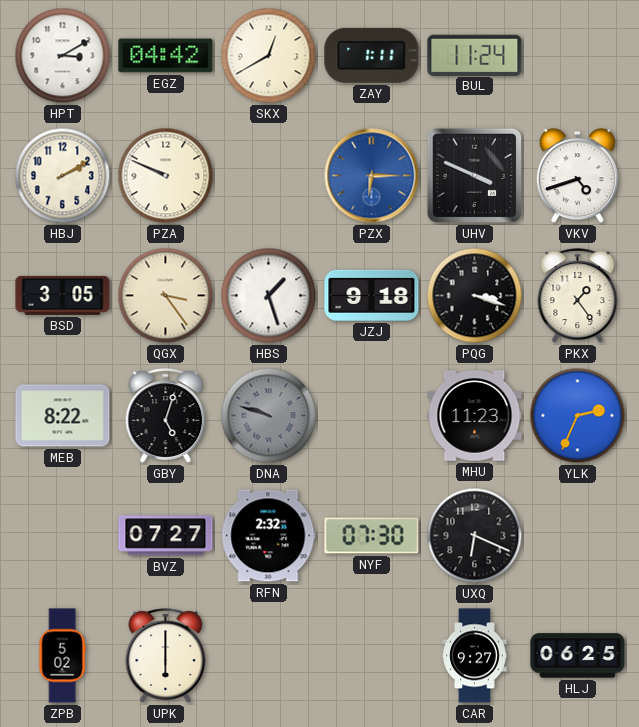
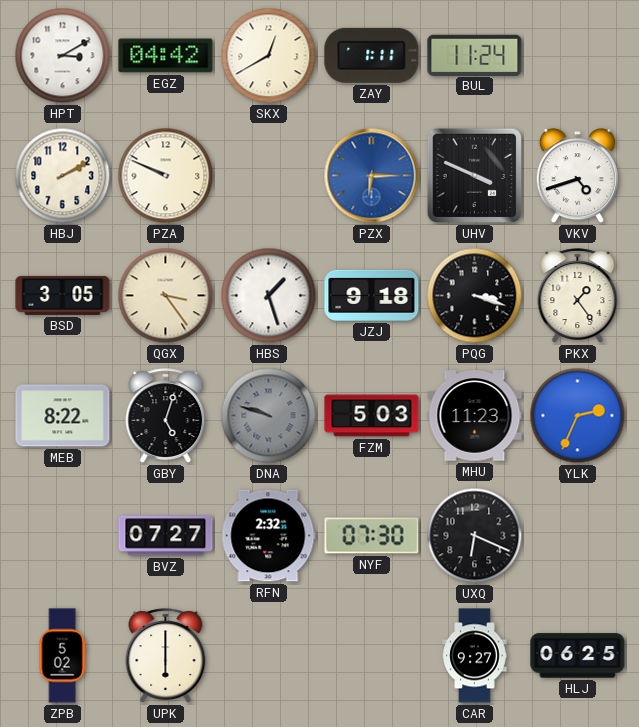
FZM: none -> 5:03
